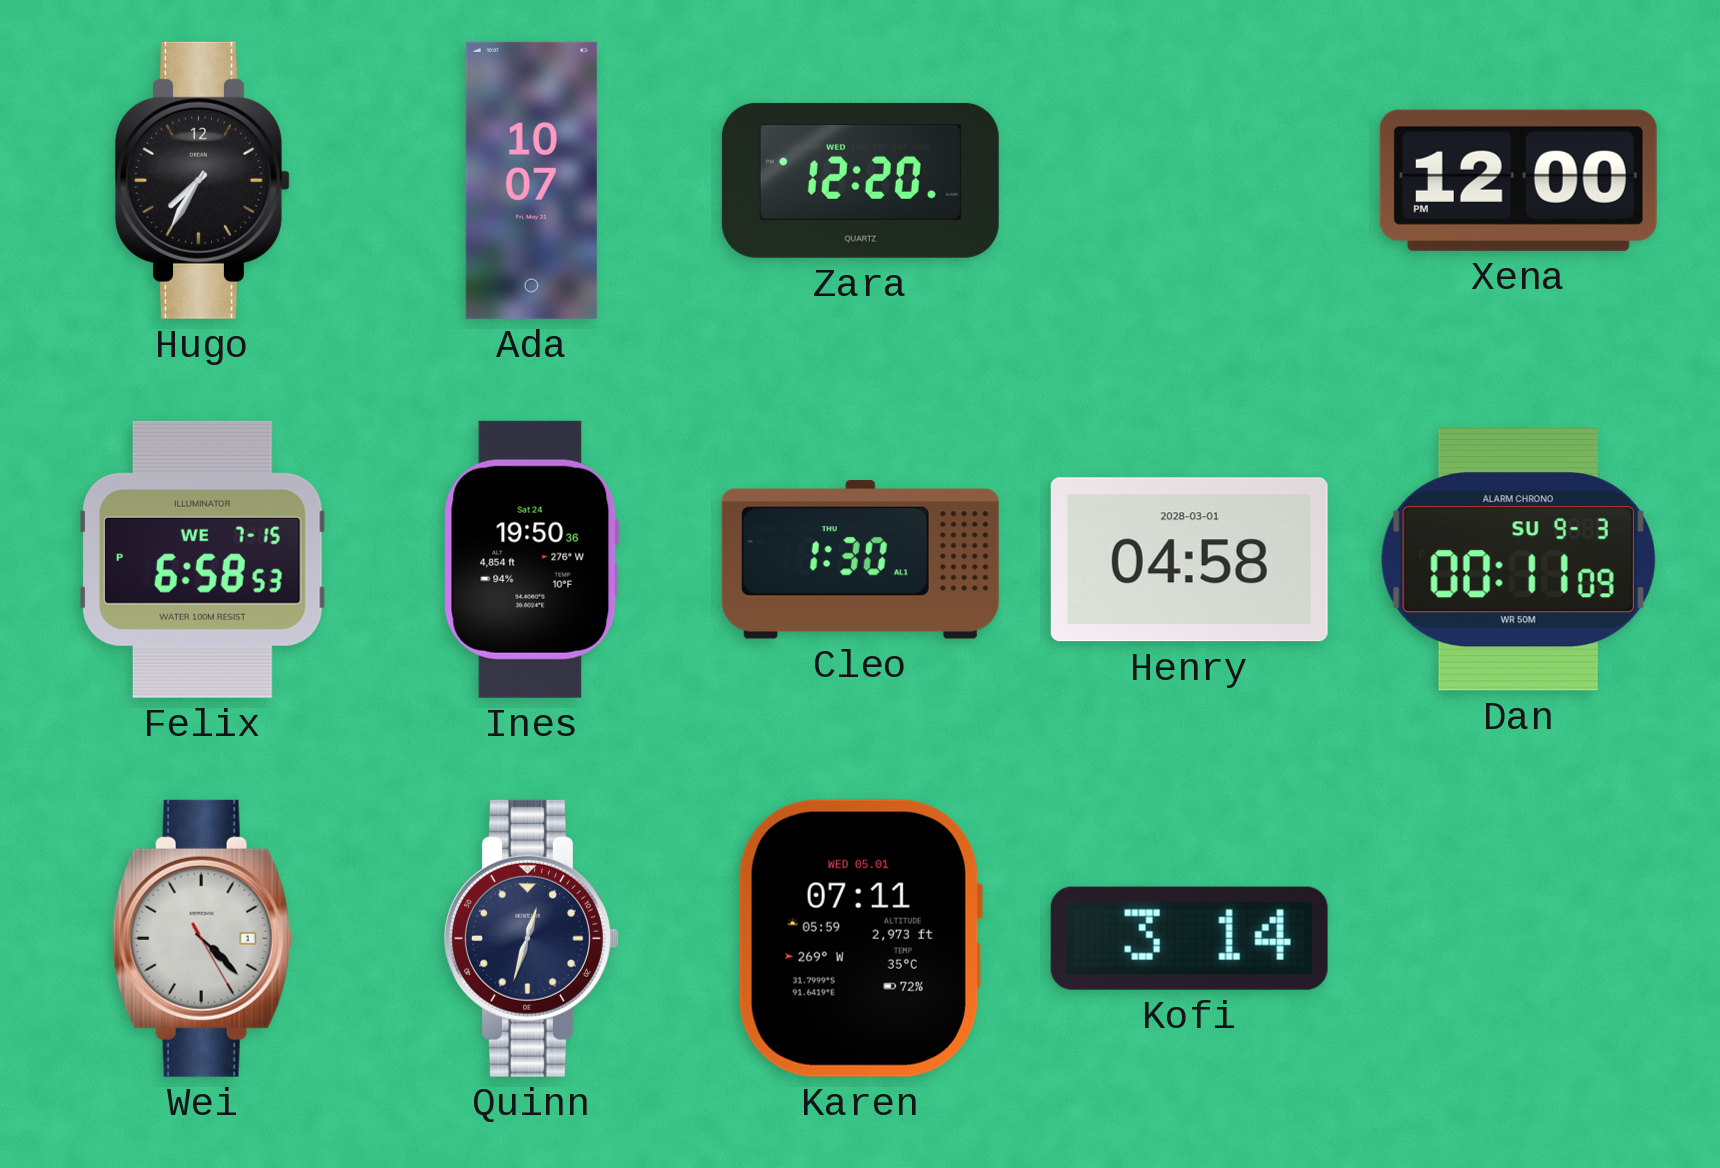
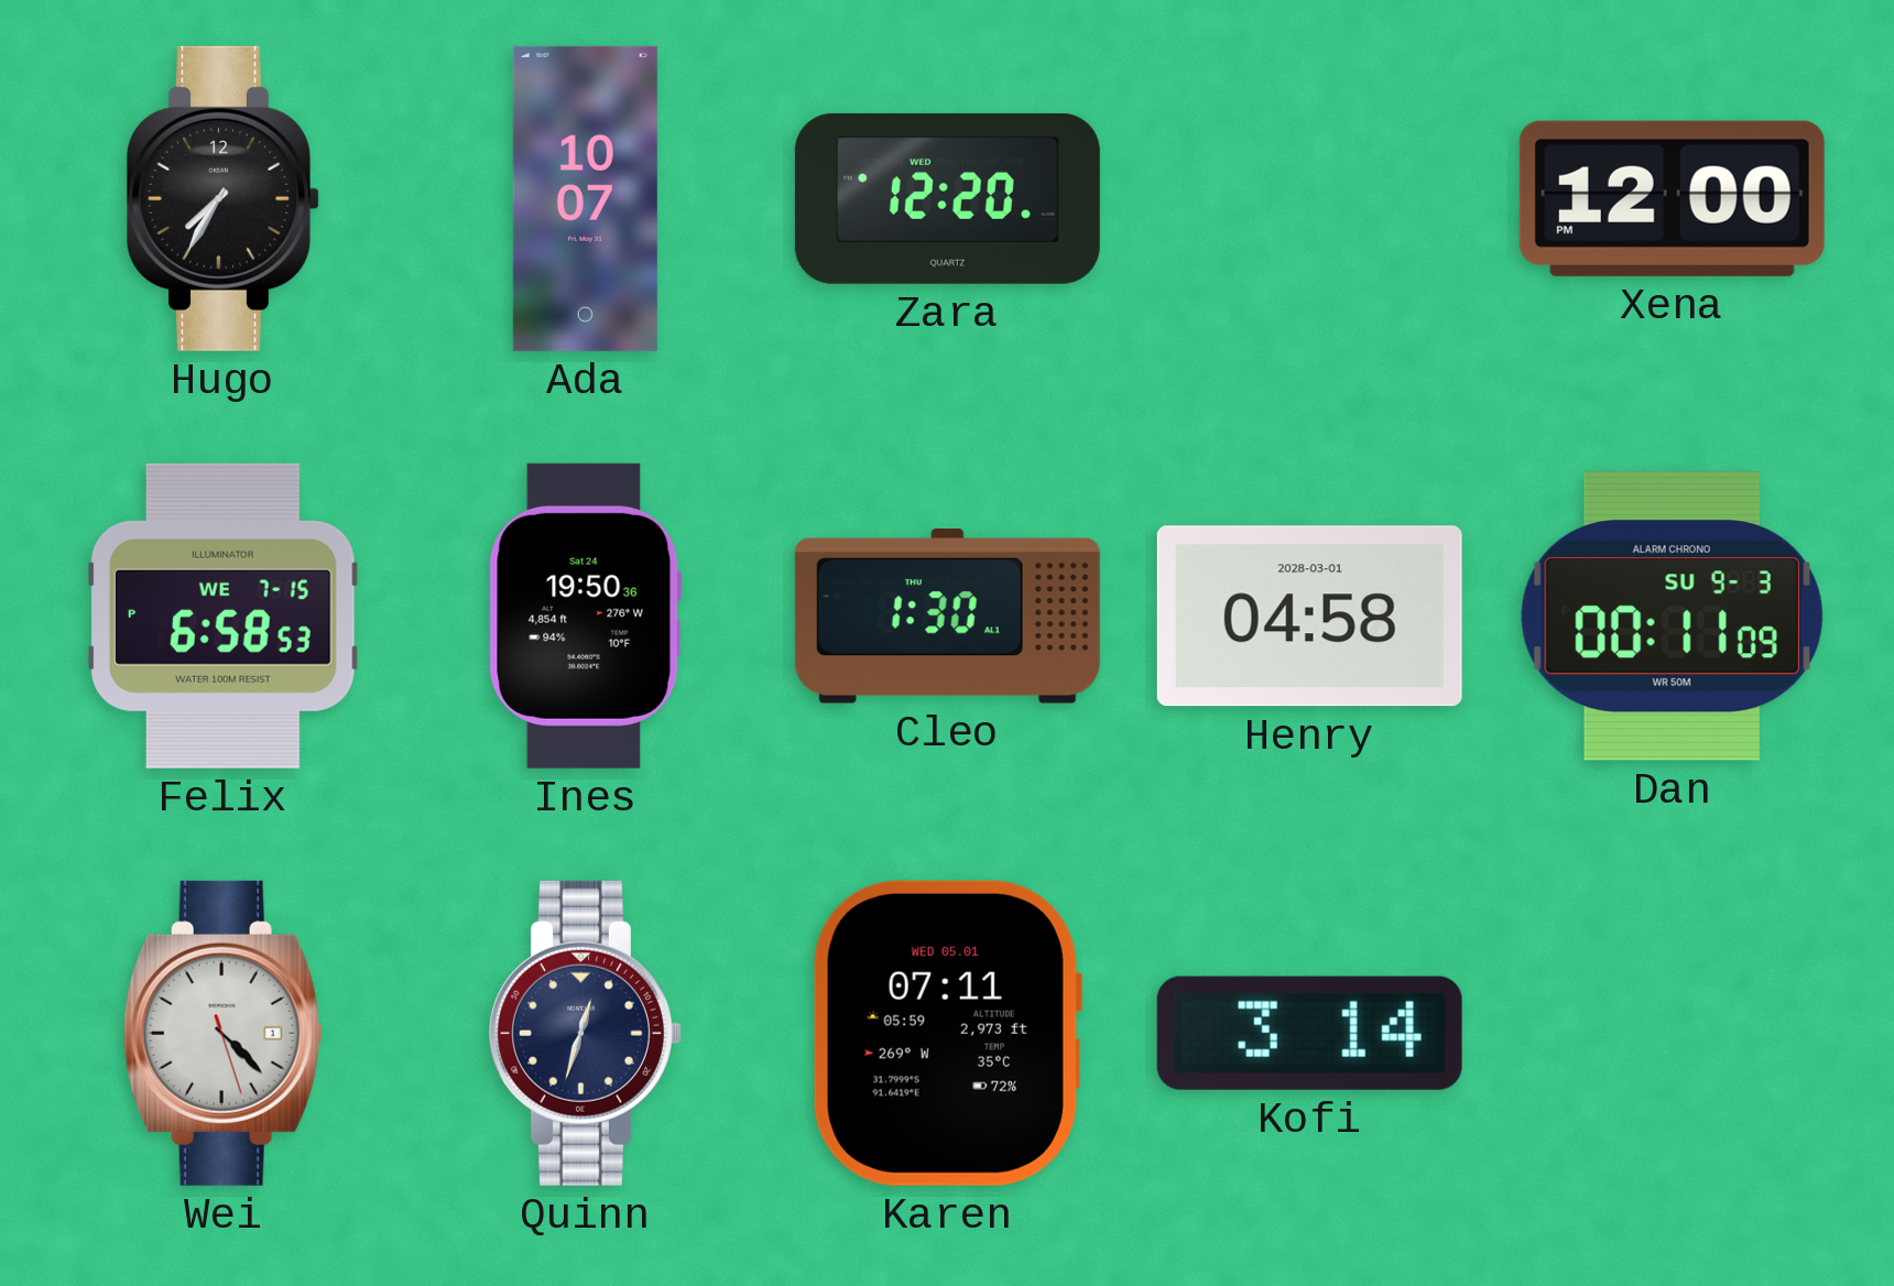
Wei: 4:22:25 -> 4:22:27
